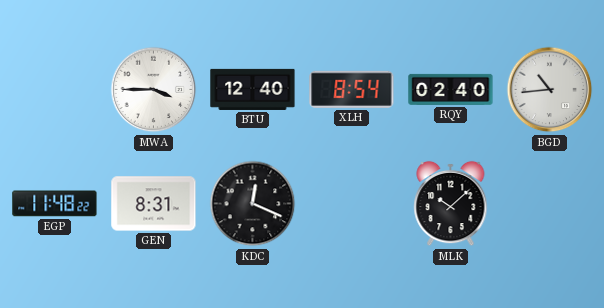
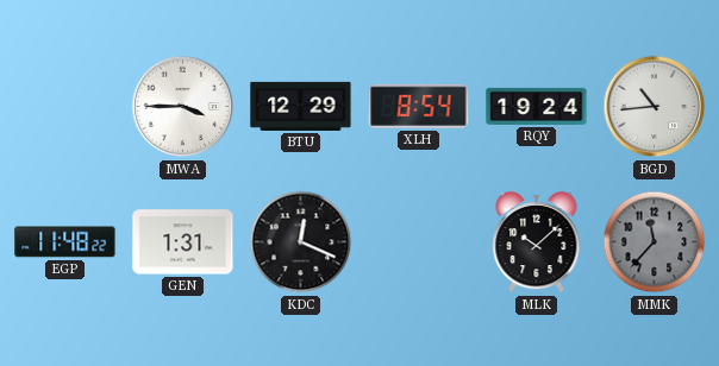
BTU: 12:40 -> 12:29
RQY: 02:40 -> 19:24
GEN: 8:31 -> 1:31
MMK: none -> 11:37
